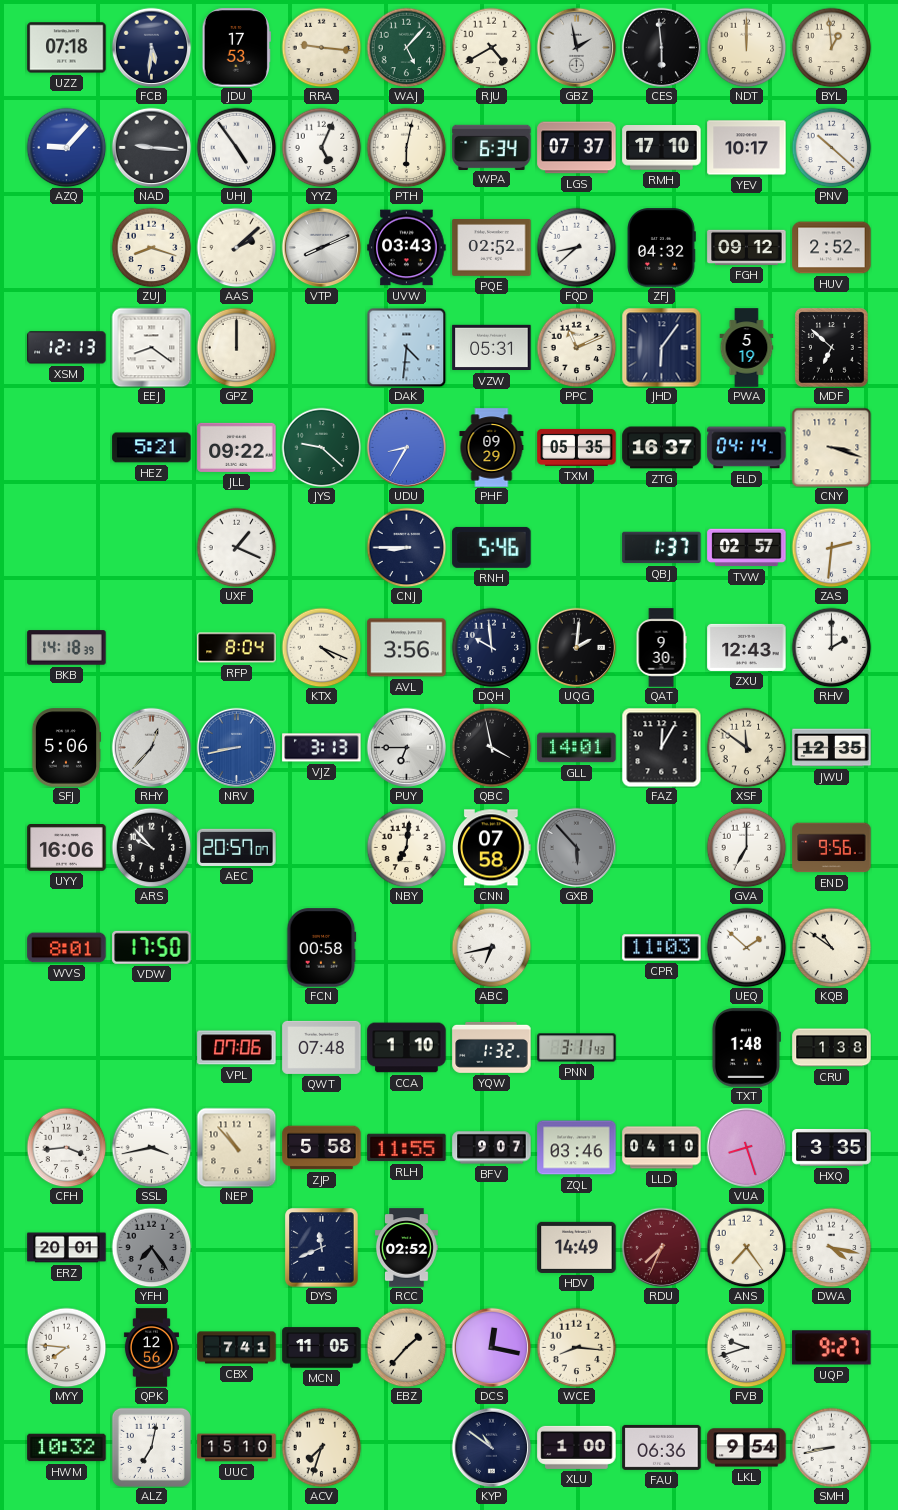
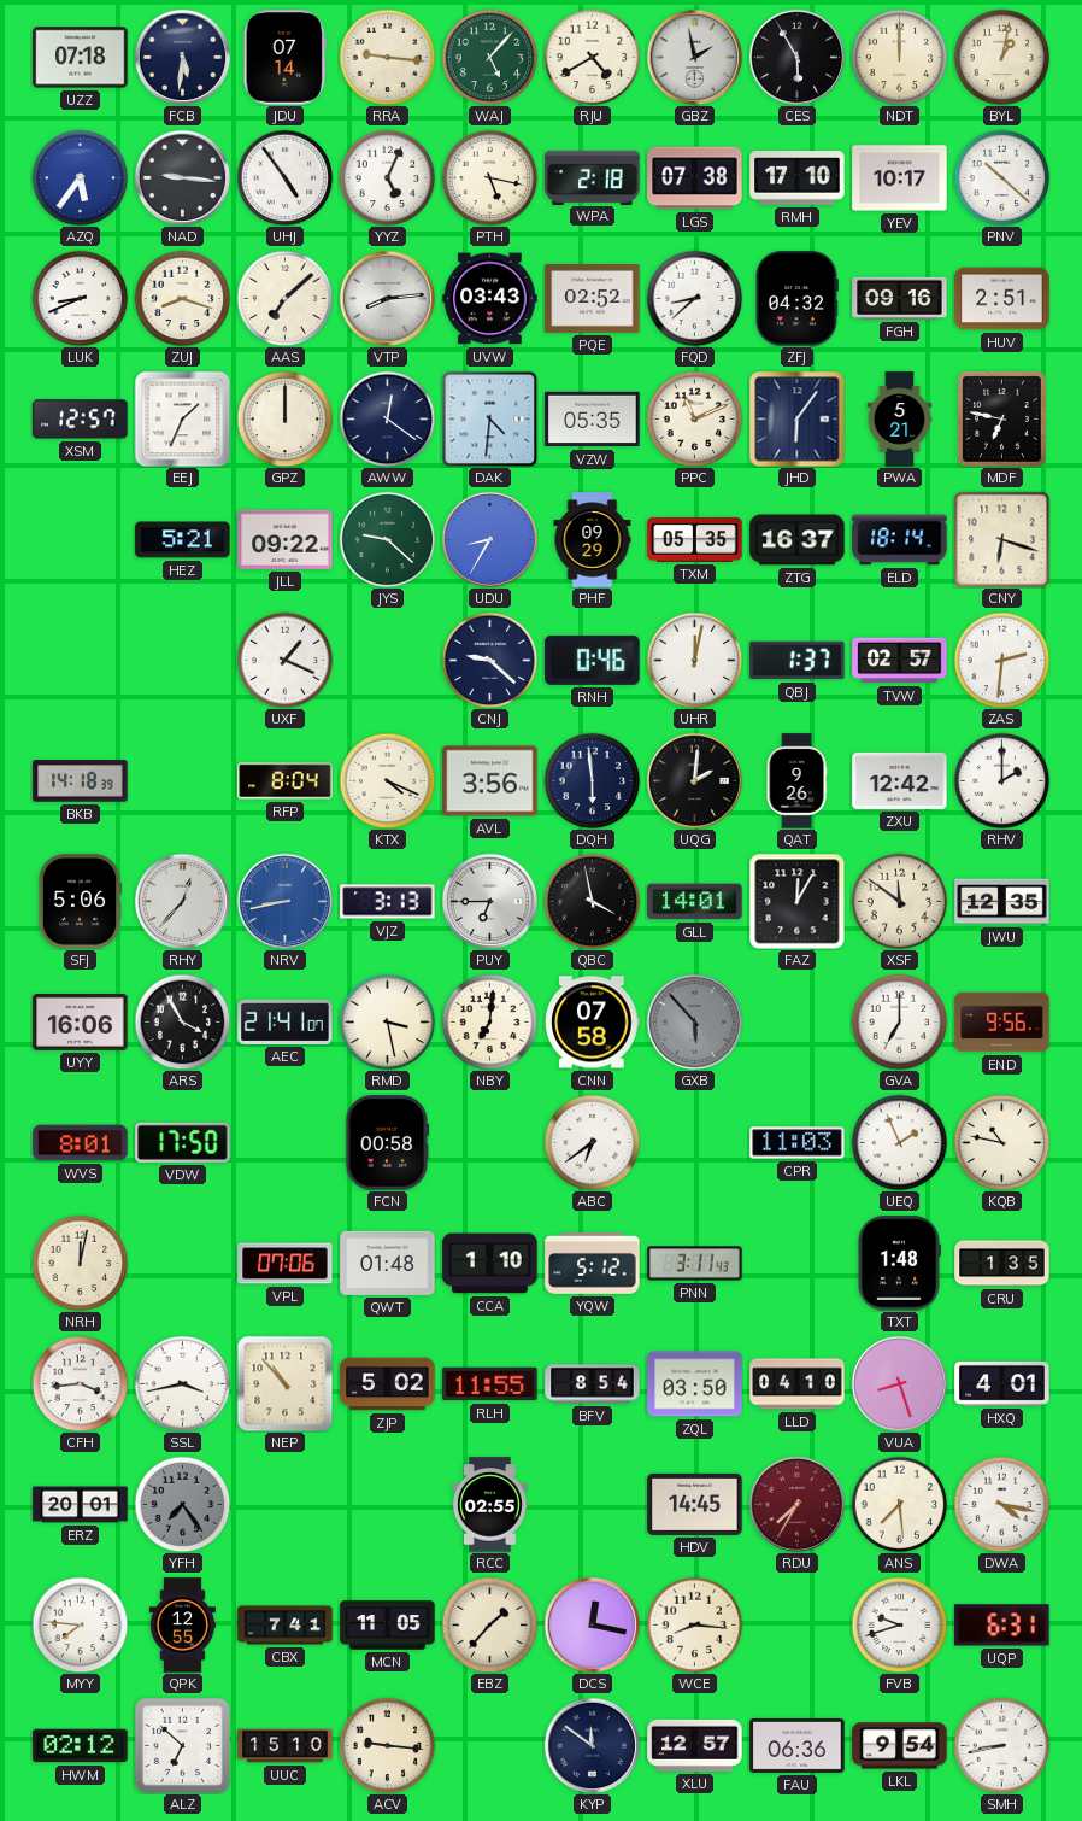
JDU: 17:53 -> 07:14
CES: 5:59 -> 5:55
BYL: 12:59 -> 1:02
AZQ: 9:07 -> 5:36
PTH: 6:02 -> 5:17
WPA: 6:34 -> 2:18
LGS: 07:37 -> 07:38
LUK: none -> 8:41
AAS: 2:08 -> 7:08
VTP: 8:11 -> 8:14
FGH: 09:12 -> 09:16
HUV: 2:52 -> 2:51
XSM: 12:13 -> 12:57
EEJ: 8:21 -> 1:34
AWW: none -> 12:21
VZW: 05:31 -> 05:35
PWA: 5:19 -> 5:21
MDF: 6:52 -> 6:47
ELD: 04:14 -> 18:14
CNY: 3:18 -> 6:18
CNJ: 8:45 -> 9:22
RNH: 5:46 -> 0:46
UHR: none -> 12:02
DQH: 9:59 -> 5:59
QAT: 9:30 -> 9:26
ZXU: 12:43 -> 12:42
ARS: 9:53 -> 3:55
AEC: 20:57 -> 21:41
RMD: none -> 3:28
ABC: 6:43 -> 6:39
UEQ: 1:52 -> 1:56
KQB: 10:51 -> 10:47
NRH: none -> 12:02
QWT: 07:48 -> 01:48
YQW: 1:32 -> 5:12
CRU: 1:38 -> 1:35
ZJP: 5:58 -> 5:02
BFV: 9:07 -> 8:54
ZQL: 03:46 -> 03:50
HXQ: 3:35 -> 4:01
DYS: 11:41 -> none
RCC: 02:52 -> 02:55
HDV: 14:49 -> 14:45
RDU: 7:34 -> 7:35
ANS: 7:24 -> 7:29
QPK: 12:56 -> 12:55
UQP: 9:27 -> 6:31
HWM: 10:32 -> 02:12
ALZ: 7:02 -> 6:52
ACV: 7:33 -> 9:16
KYP: 10:51 -> 11:51
XLU: 1:00 -> 12:57
